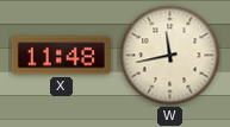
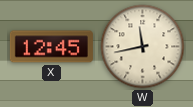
X: 11:48 -> 12:45
